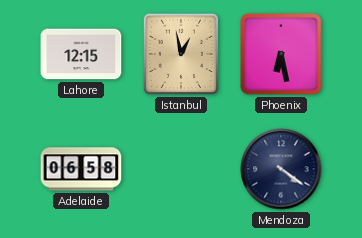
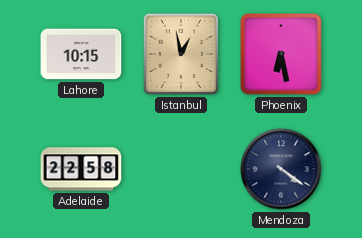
Lahore: 12:15 -> 10:15
Adelaide: 06:58 -> 22:58
